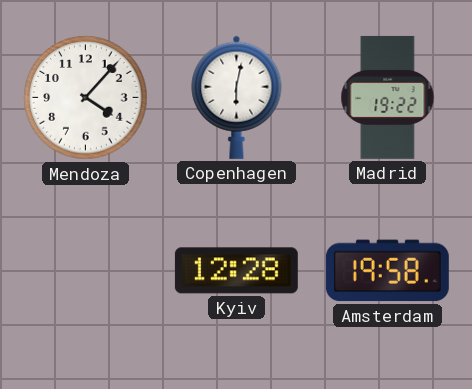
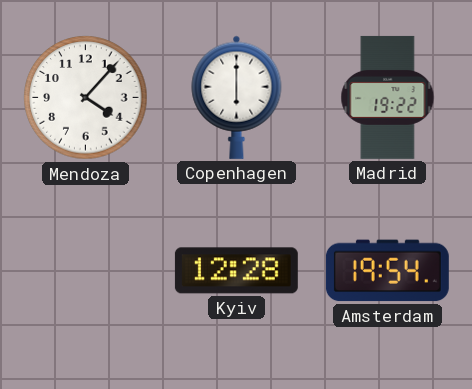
Copenhagen: 6:02 -> 6:00
Amsterdam: 19:58 -> 19:54
